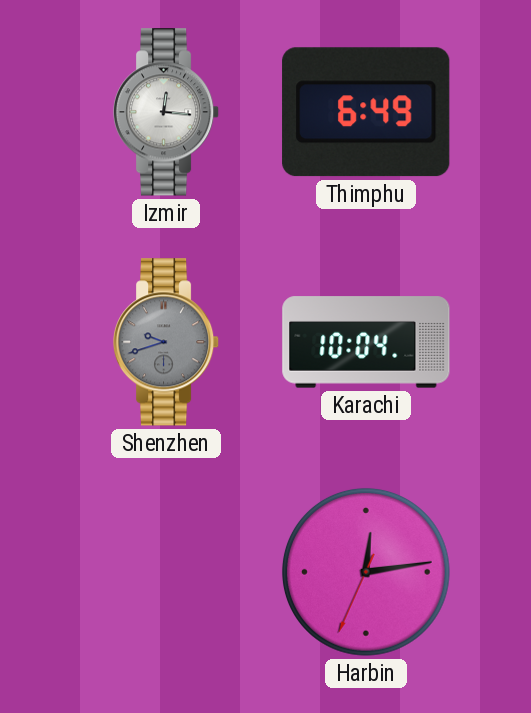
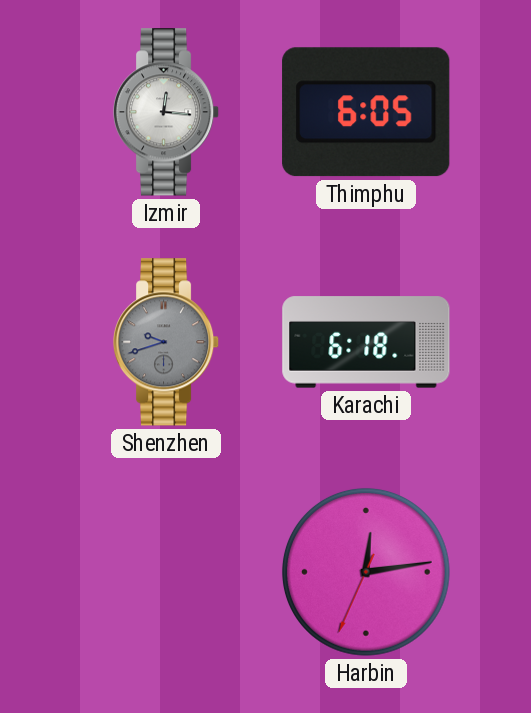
Thimphu: 6:49 -> 6:05
Karachi: 10:04 -> 6:18
